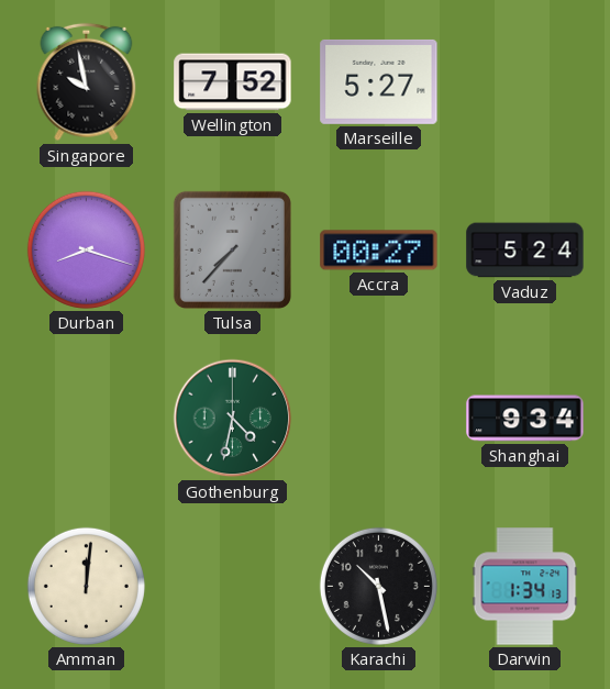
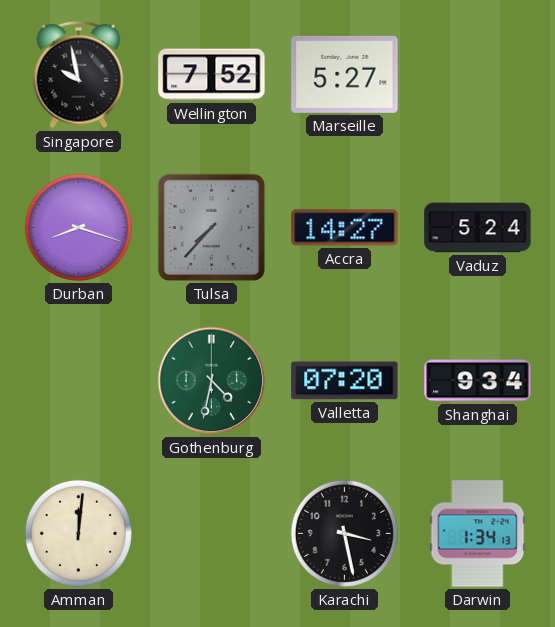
Accra: 00:27 -> 14:27
Valletta: none -> 07:20
Karachi: 10:28 -> 3:28
